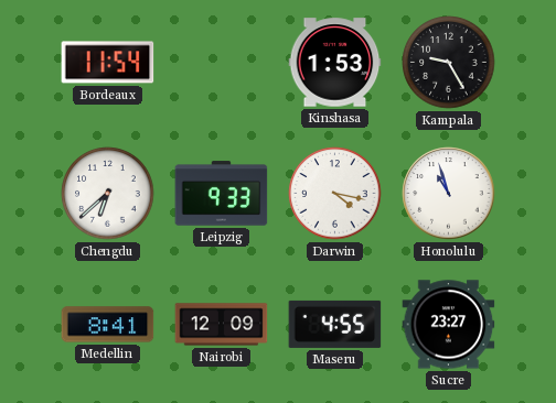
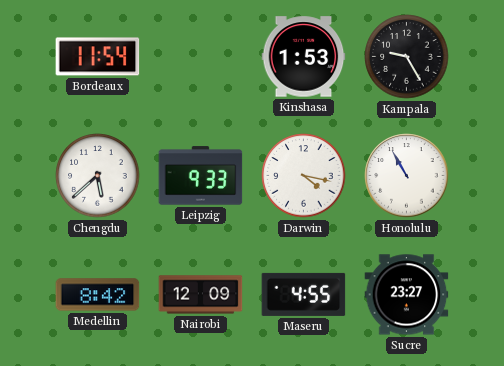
Chengdu: 6:38 -> 5:38
Honolulu: 10:57 -> 10:55
Medellin: 8:41 -> 8:42
